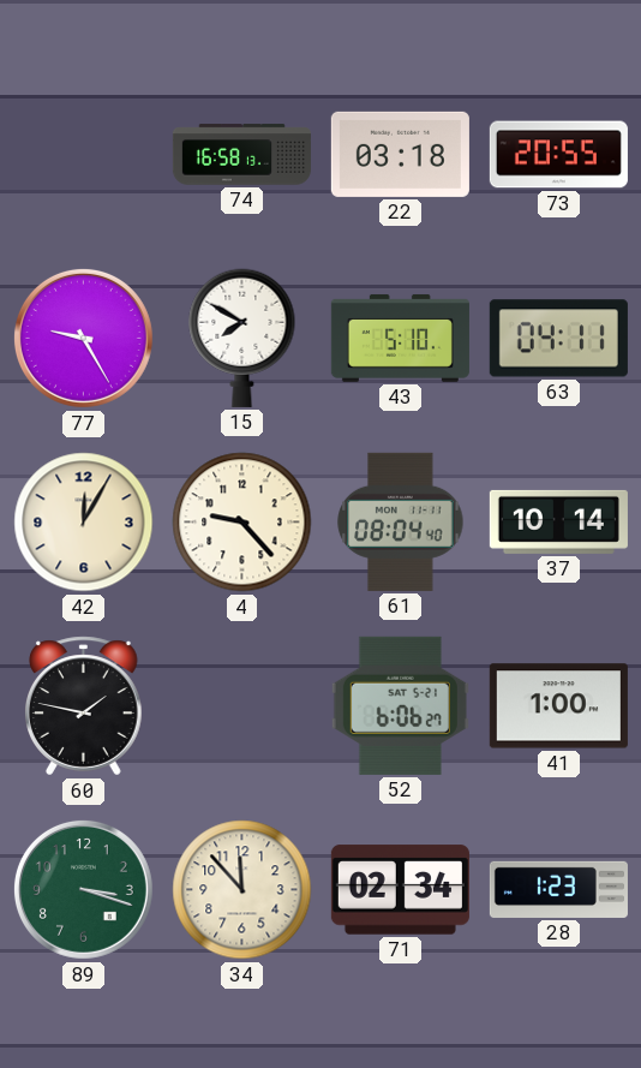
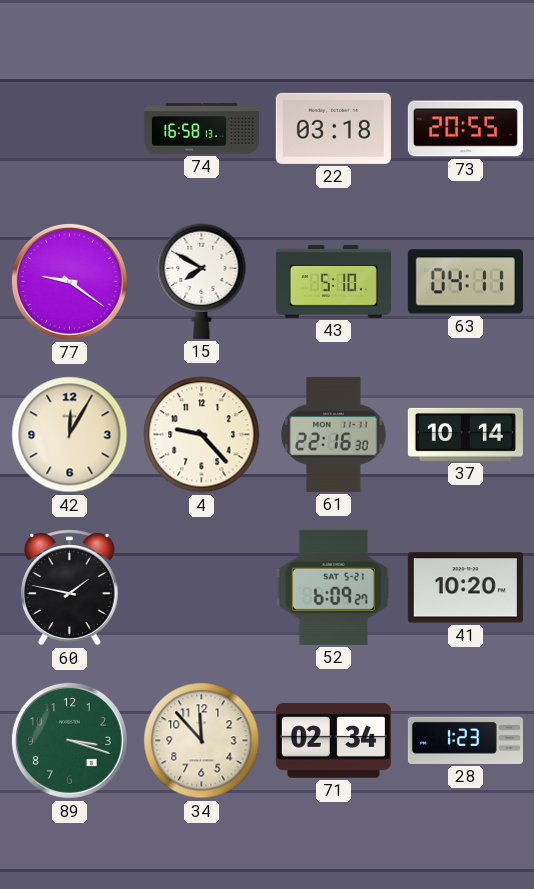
77: 9:25 -> 9:21
61: 08:04 -> 22:16
52: 6:06 -> 6:09
41: 1:00 -> 10:20
